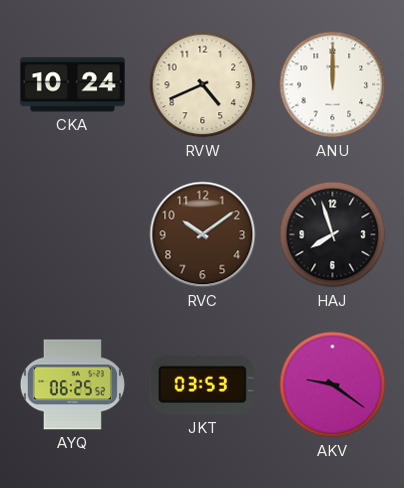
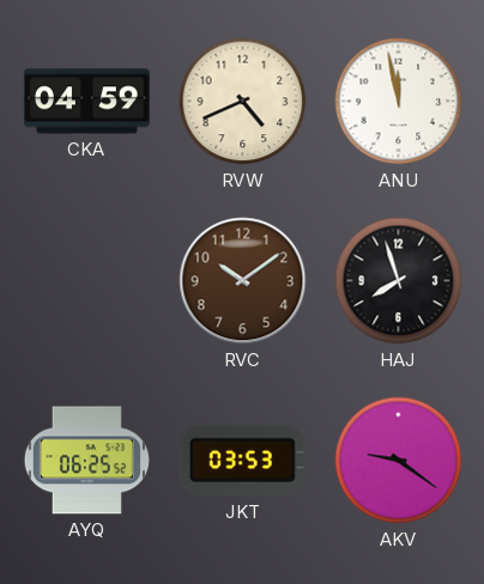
CKA: 10:24 -> 04:59
ANU: 12:00 -> 11:58
